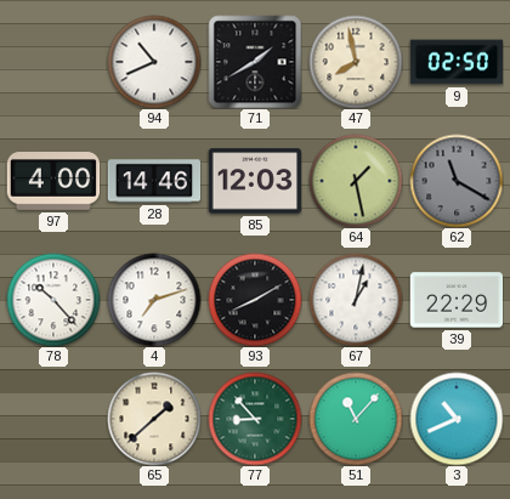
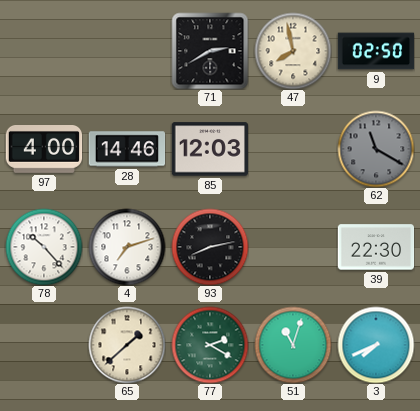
94: 10:41 -> none
71: 1:40 -> 2:40
64: 1:28 -> none
93: 8:10 -> 8:13
67: 1:02 -> none
39: 22:29 -> 22:30
77: 8:53 -> 2:20
51: 11:07 -> 11:03
3: 10:41 -> 7:41
